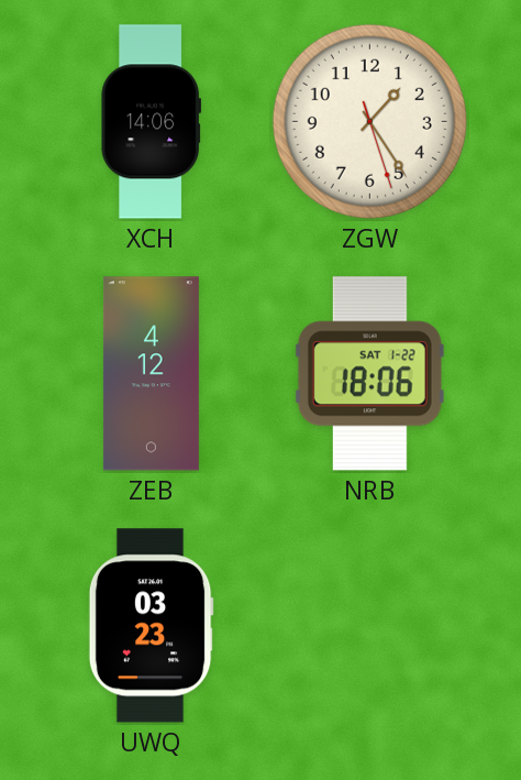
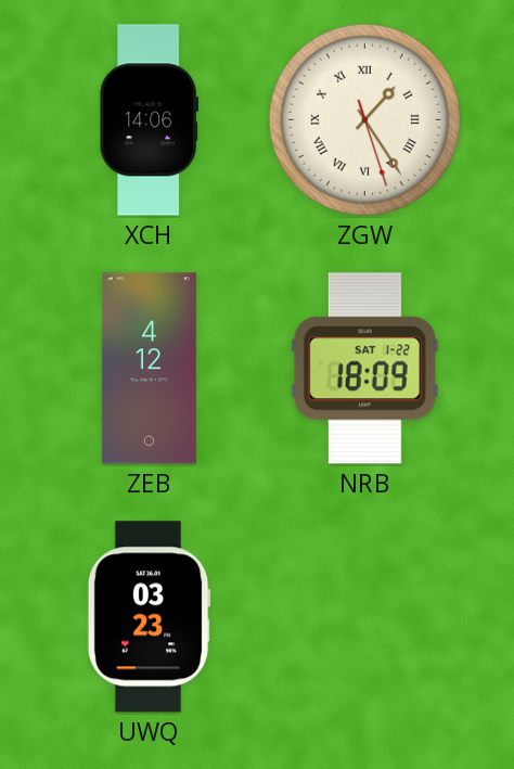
ZGW numerals: Arabic -> Roman
NRB: 18:06 -> 18:09
